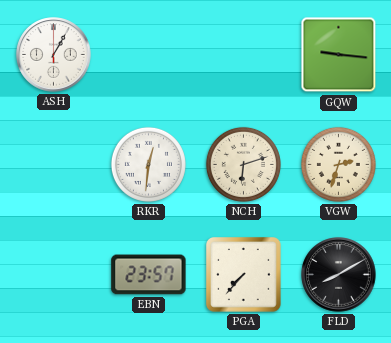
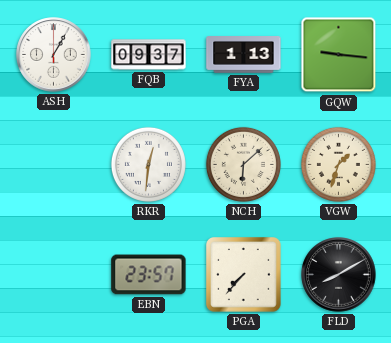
FQB: none -> 09:37
FYA: none -> 1:13
NCH: 6:12 -> 6:08
VGW: 2:33 -> 1:33
